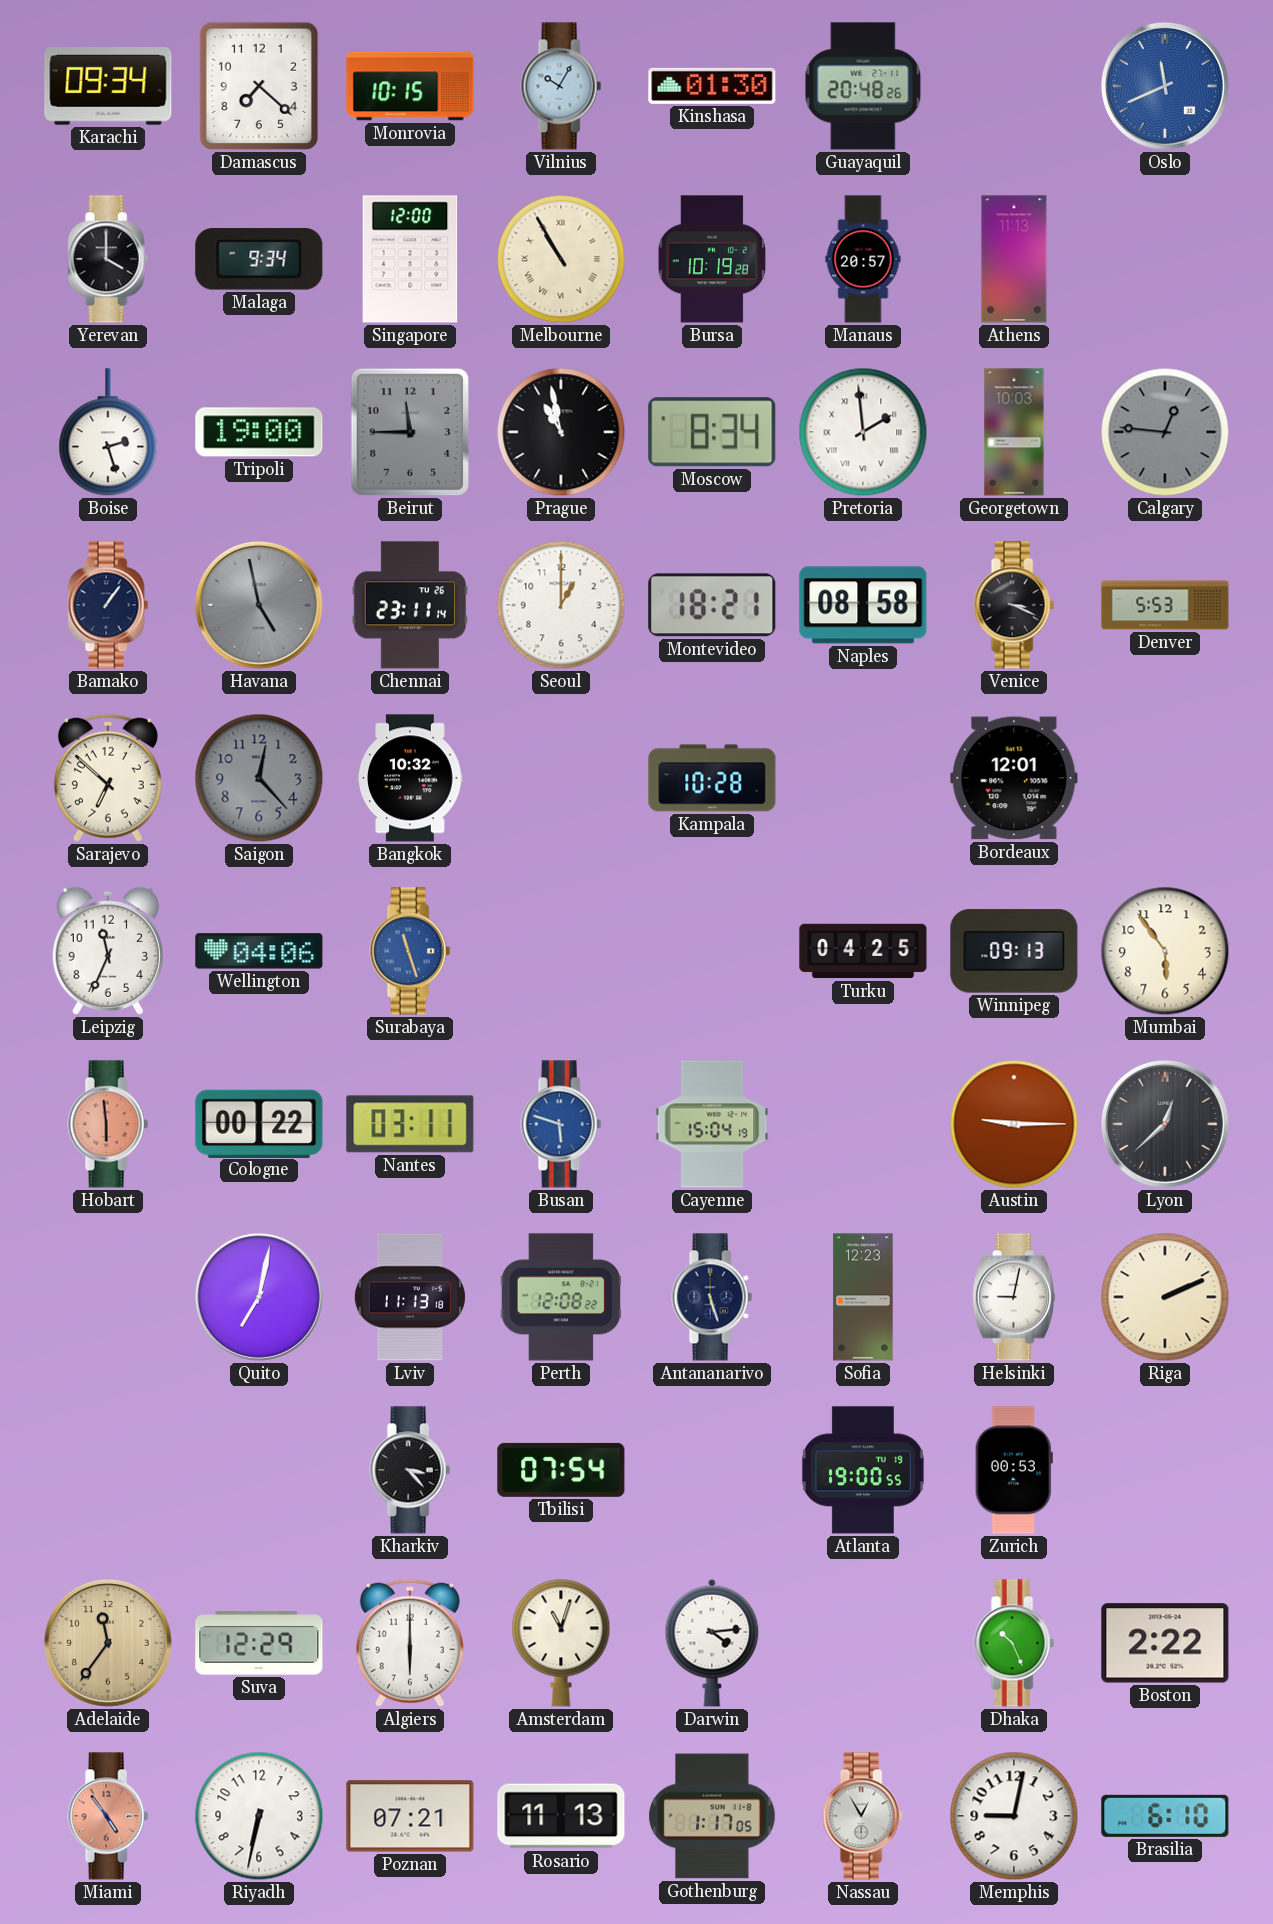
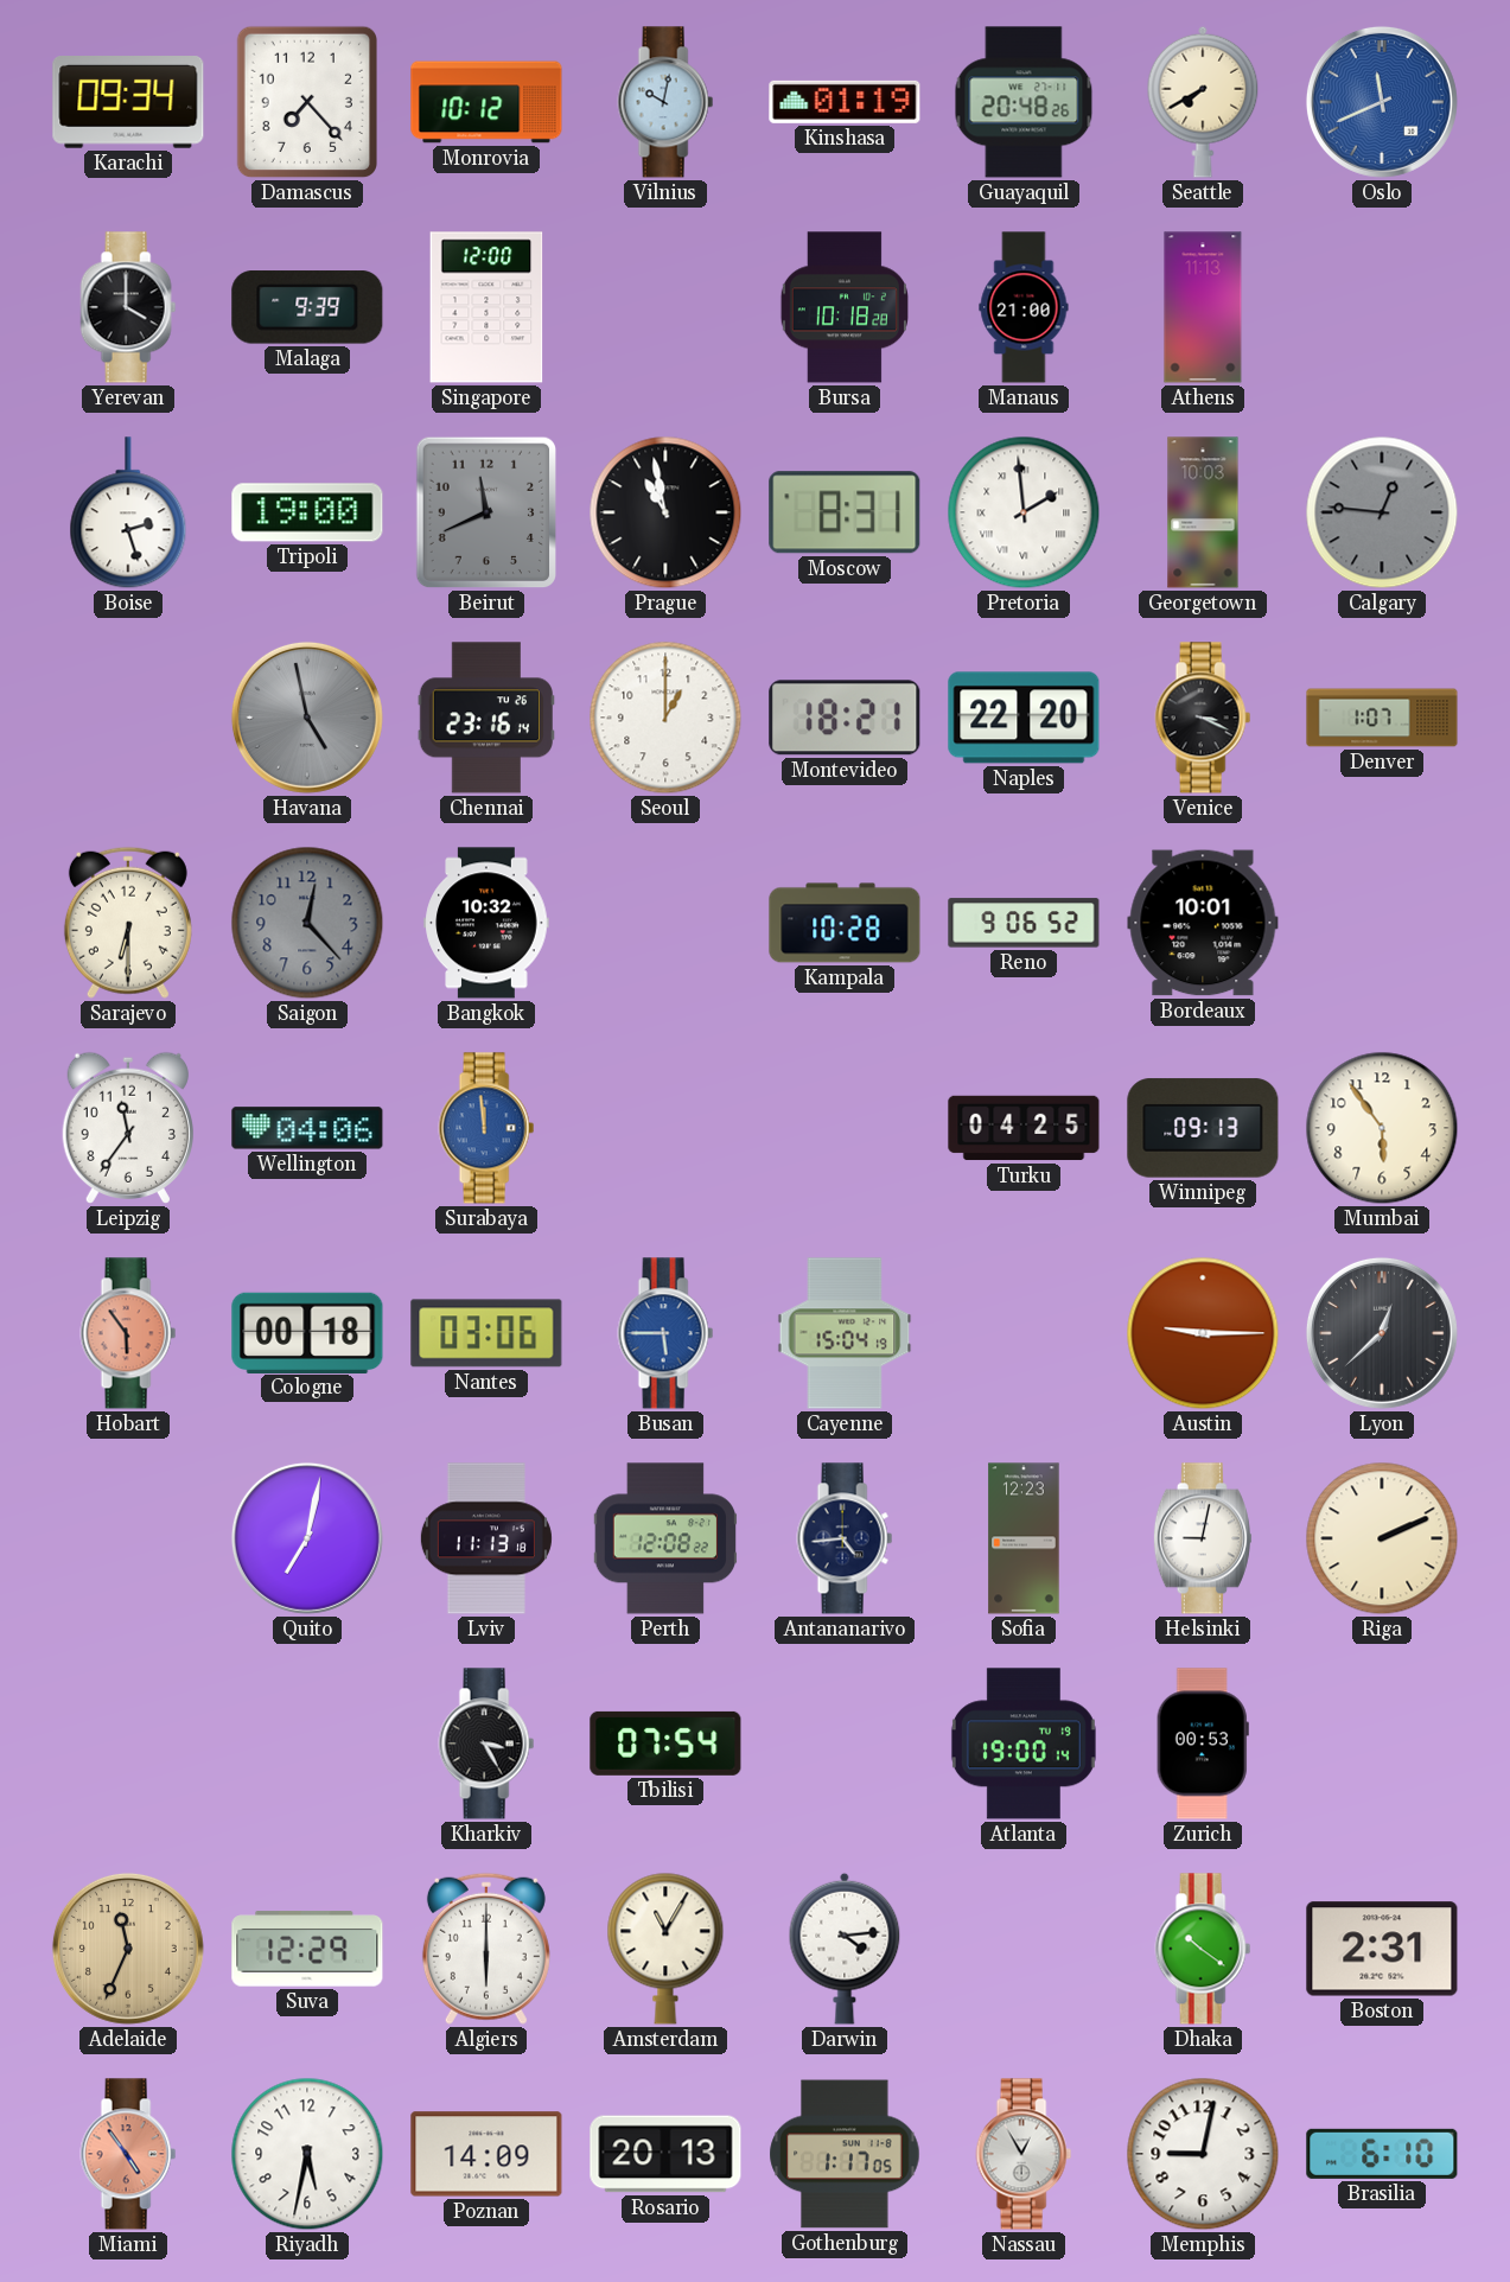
Damascus: 7:22 -> 7:23
Monrovia: 10:15 -> 10:12
Vilnius: 10:05 -> 10:02
Kinshasa: 01:30 -> 01:19
Seattle: none -> 7:40
Malaga: 9:34 -> 9:39
Melbourne: 10:55 -> none
Bursa: 10:19 -> 10:18
Manaus: 20:57 -> 21:00
Beirut: 11:45 -> 11:41
Moscow: 8:34 -> 8:31
Bamako: 1:06 -> none
Chennai: 23:11 -> 23:16
Naples: 08:58 -> 22:20
Denver: 5:53 -> 1:07
Sarajevo: 6:52 -> 6:30
Reno: none -> 9:06
Bordeaux: 12:01 -> 10:01
Leipzig: 11:34 -> 11:36
Surabaya: 11:27 -> 11:59
Hobart: 5:59 -> 5:54
Cologne: 00:22 -> 00:18
Nantes: 03:11 -> 03:06
Busan: 5:48 -> 5:45
Antananarivo: 5:27 -> 4:44
Kharkiv: 3:23 -> 3:25
Atlanta: 19:00:55 -> 19:00:14
Adelaide: 11:36 -> 11:34
Amsterdam: 11:03 -> 11:05
Dhaka: 10:26 -> 10:21
Boston: 2:22 -> 2:31
Riyadh: 6:32 -> 5:32
Poznan: 07:21 -> 14:09
Rosario: 11:13 -> 20:13
